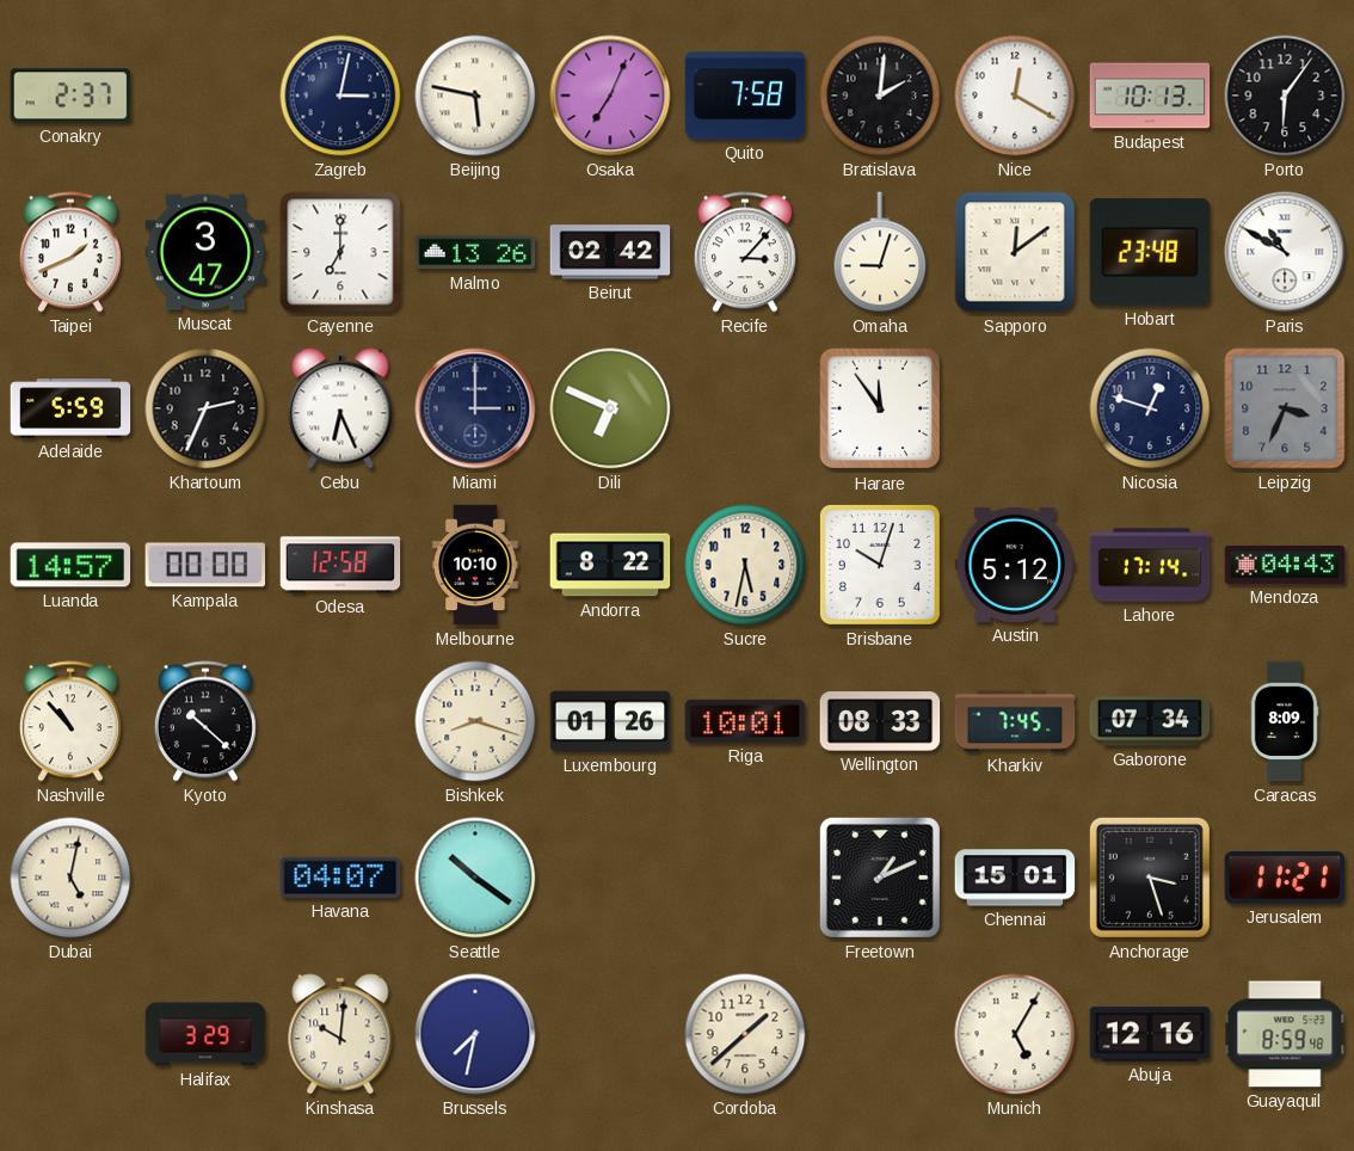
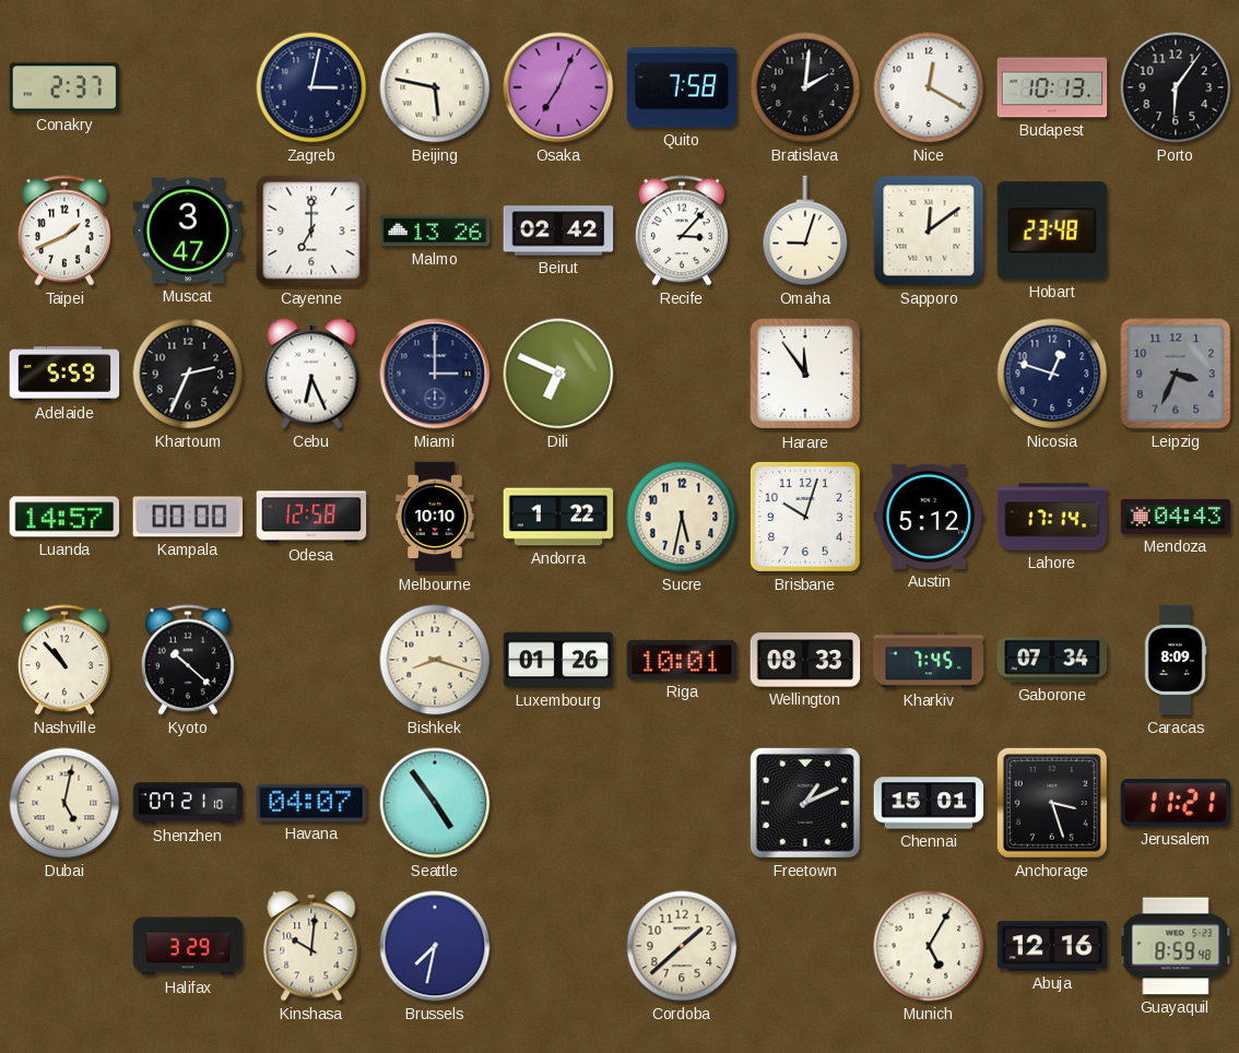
Paris: 10:50 -> none
Andorra: 8:22 -> 1:22
Shenzhen: none -> 07:21
Seattle: 10:21 -> 4:54
